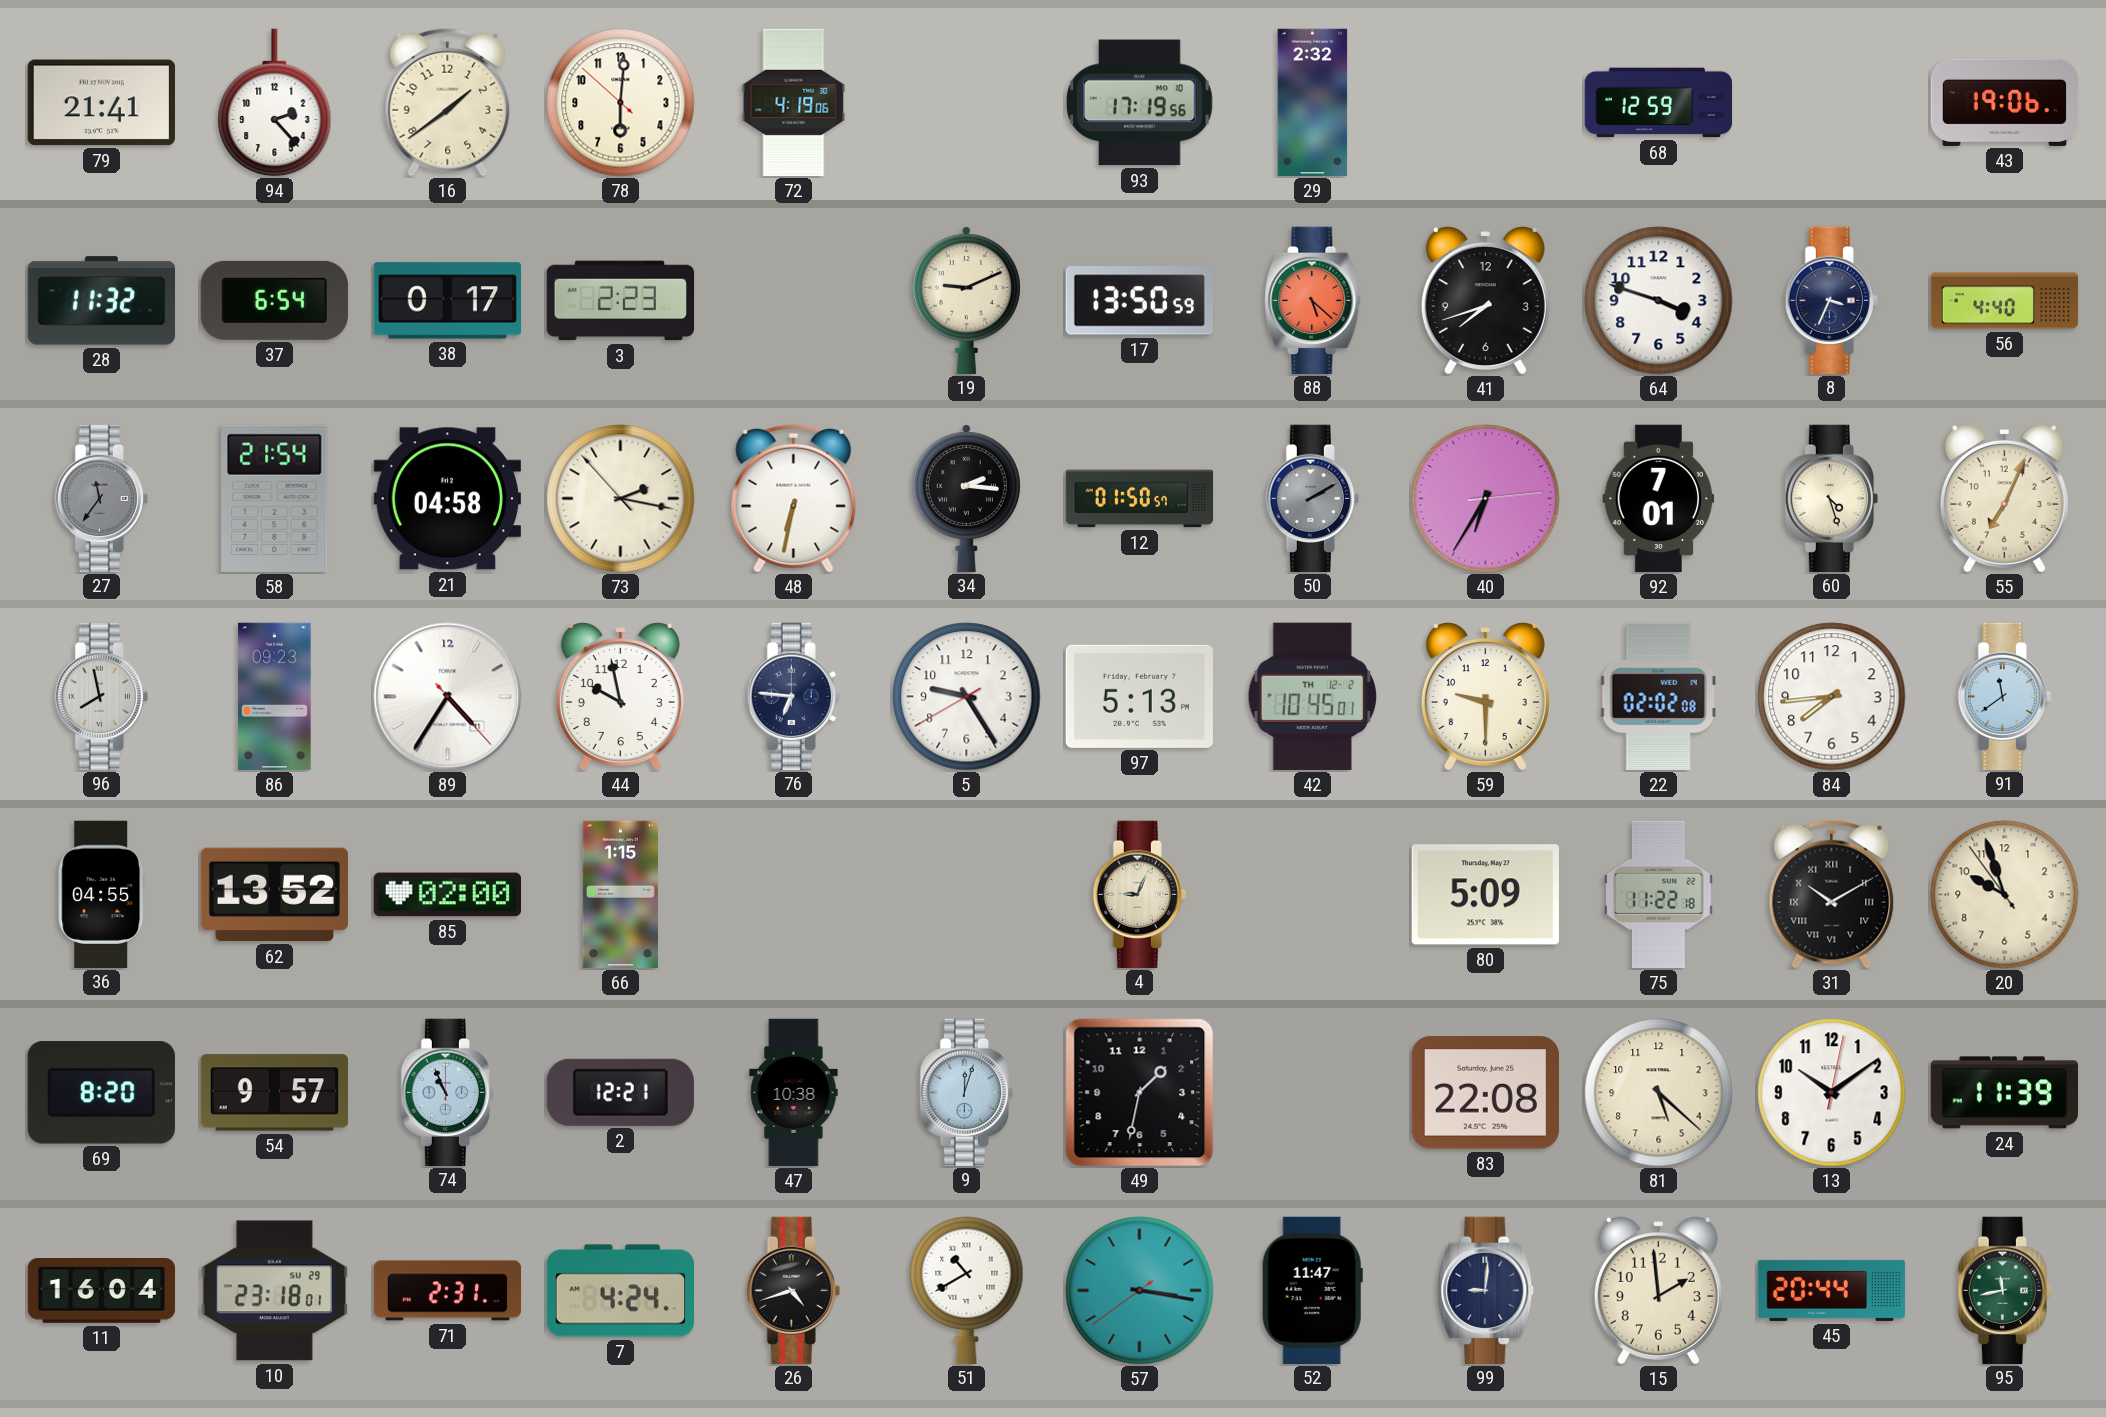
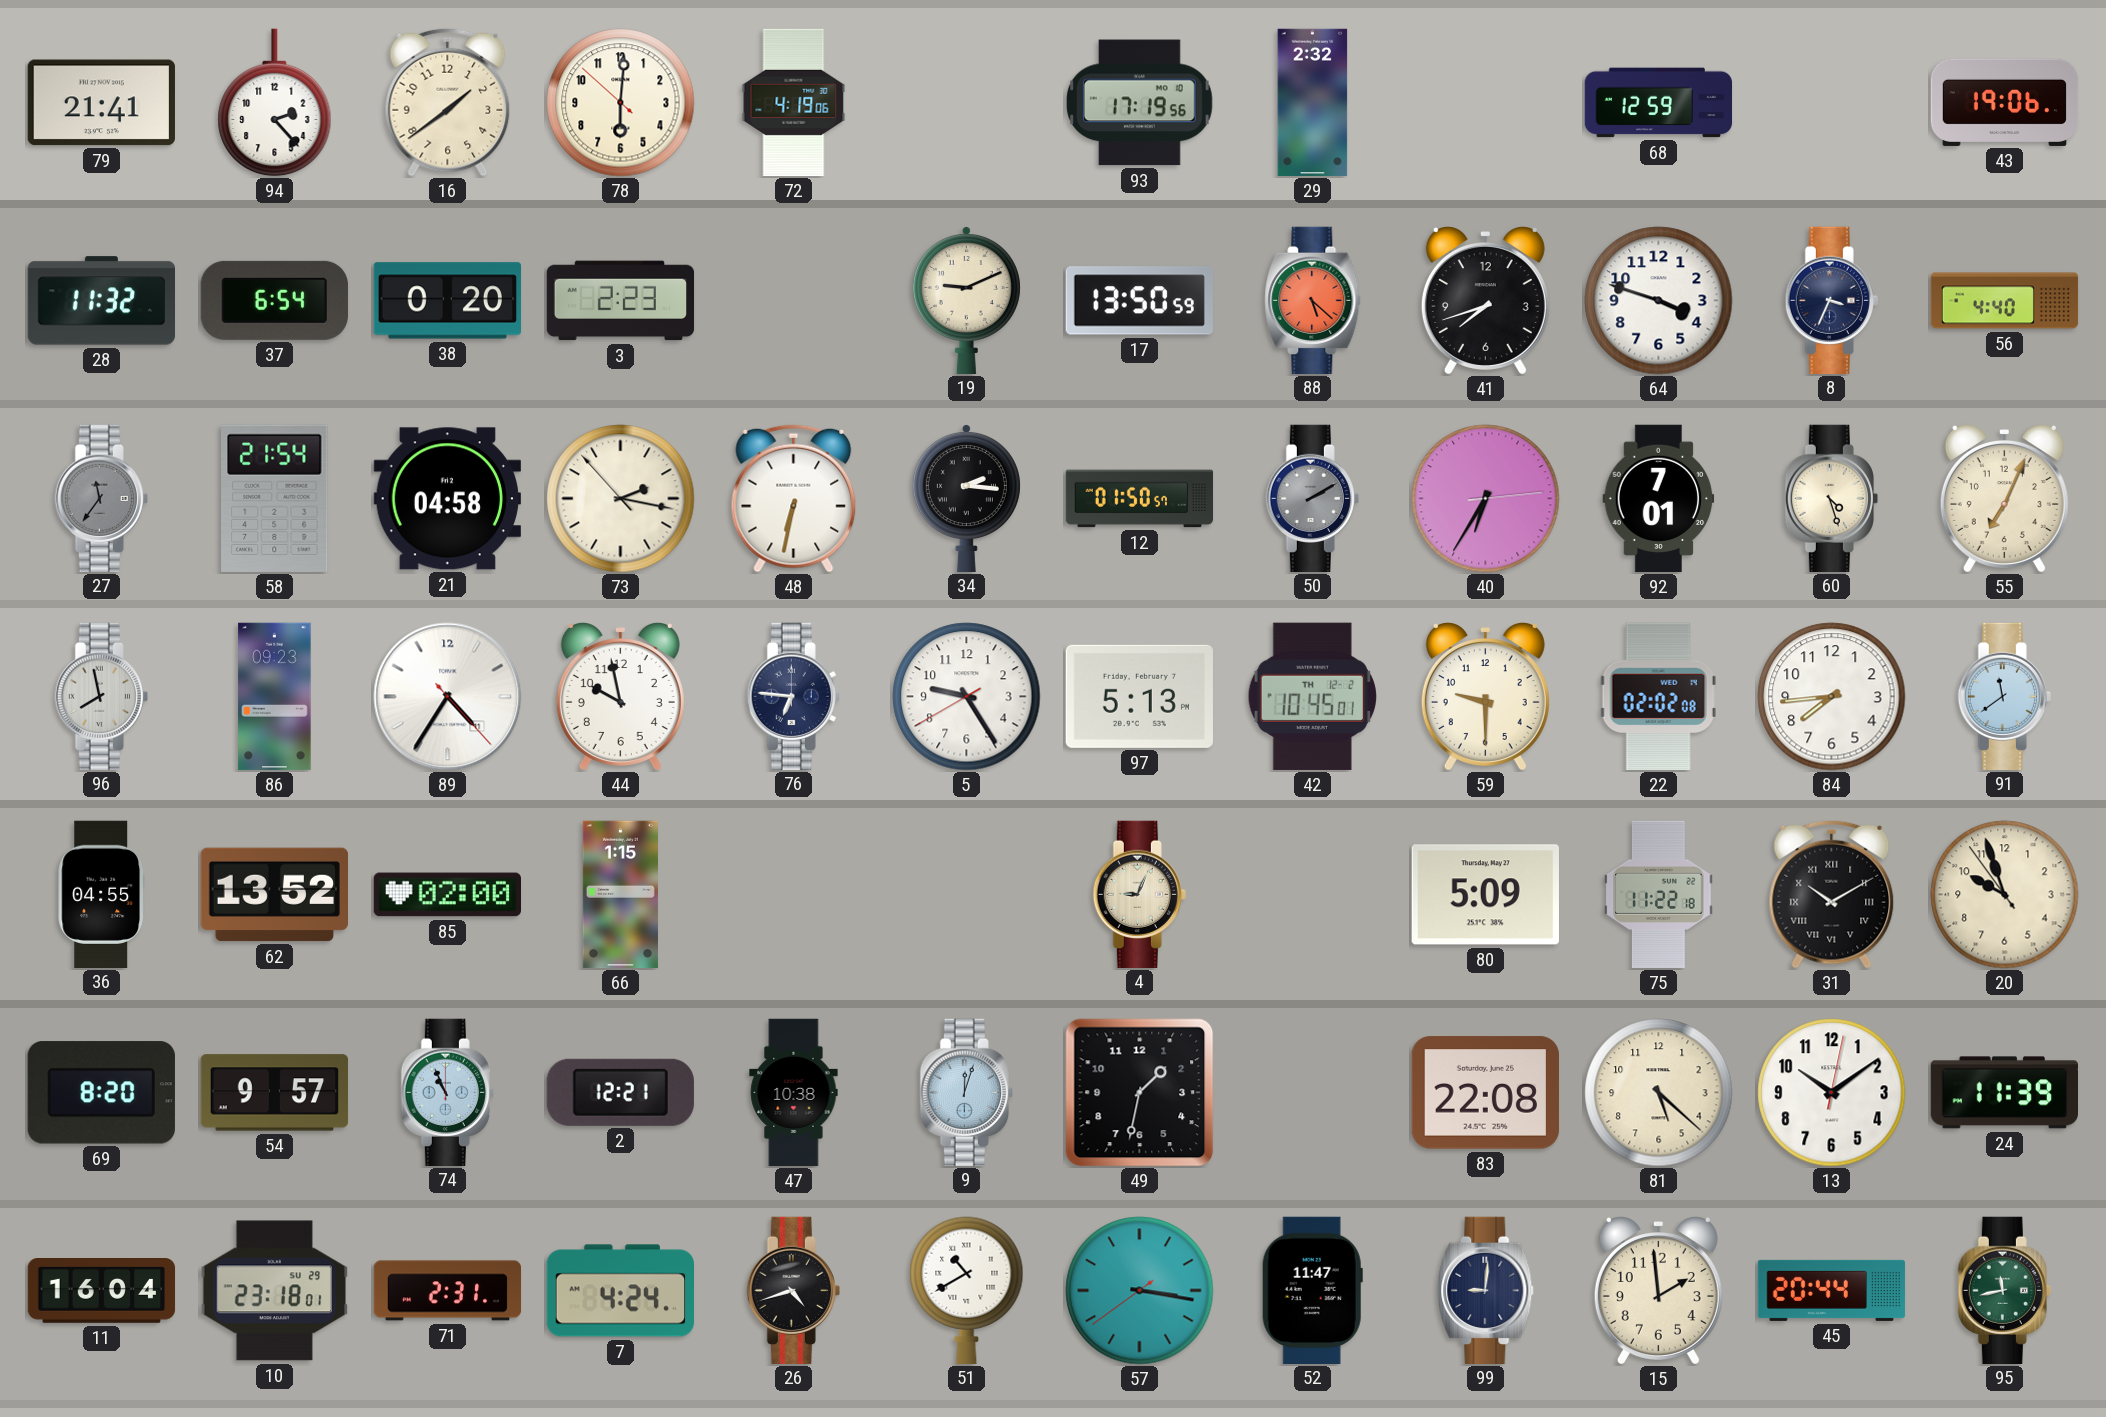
38: 0:17 -> 0:20
